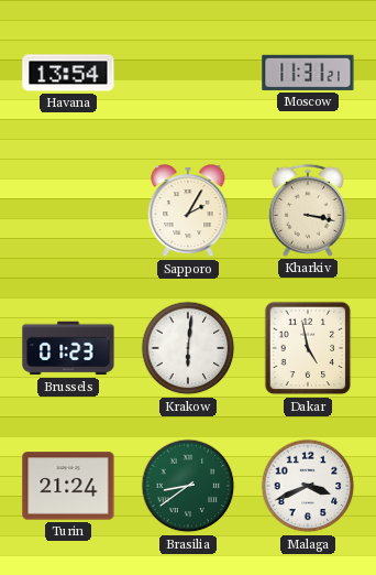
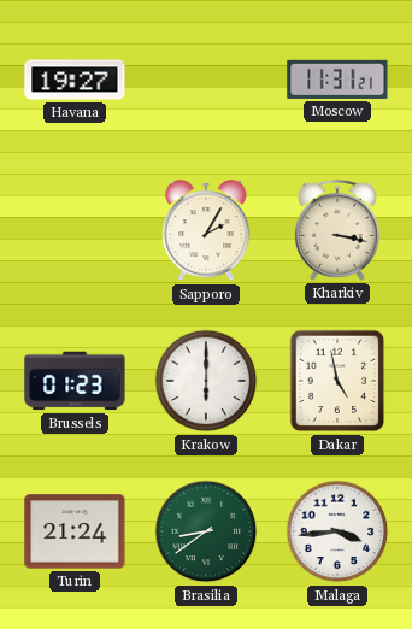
Havana: 13:54 -> 19:27
Krakow: 6:01 -> 6:00
Malaga: 3:41 -> 3:44
